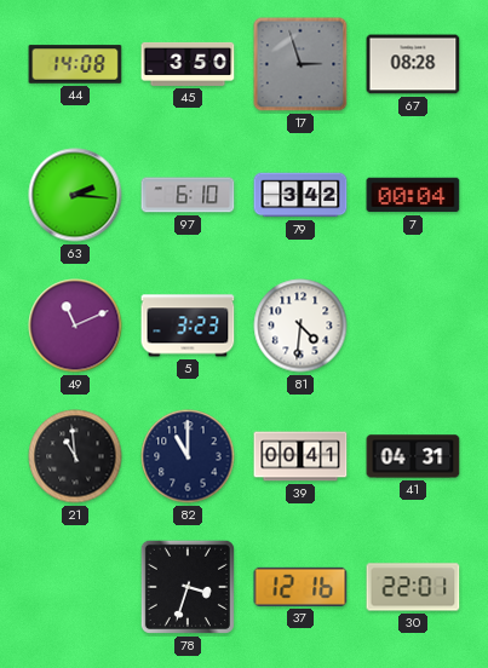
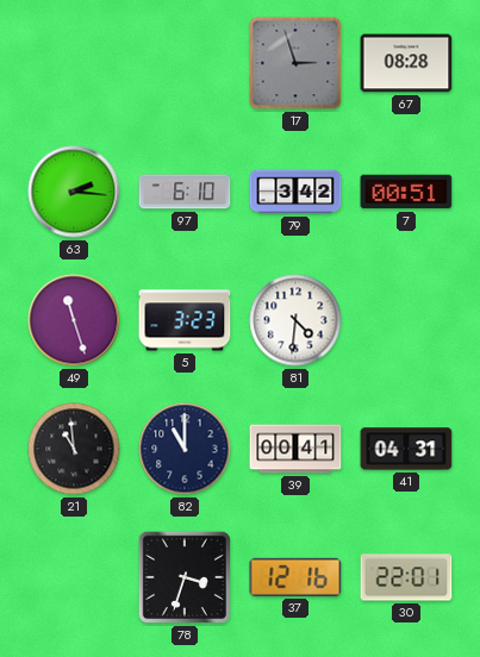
44: 14:08 -> none
45: 3:50 -> none
7: 00:04 -> 00:51
49: 11:11 -> 11:27
